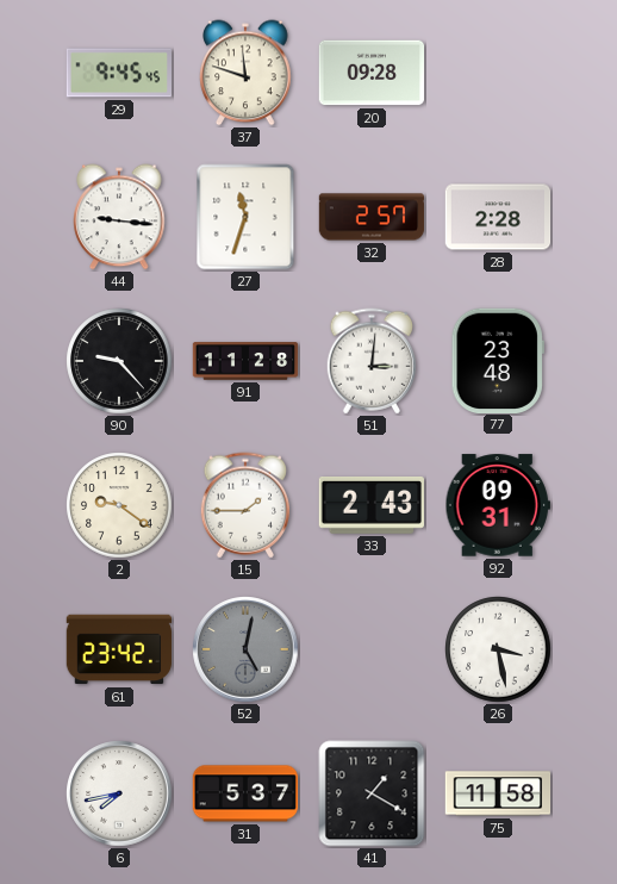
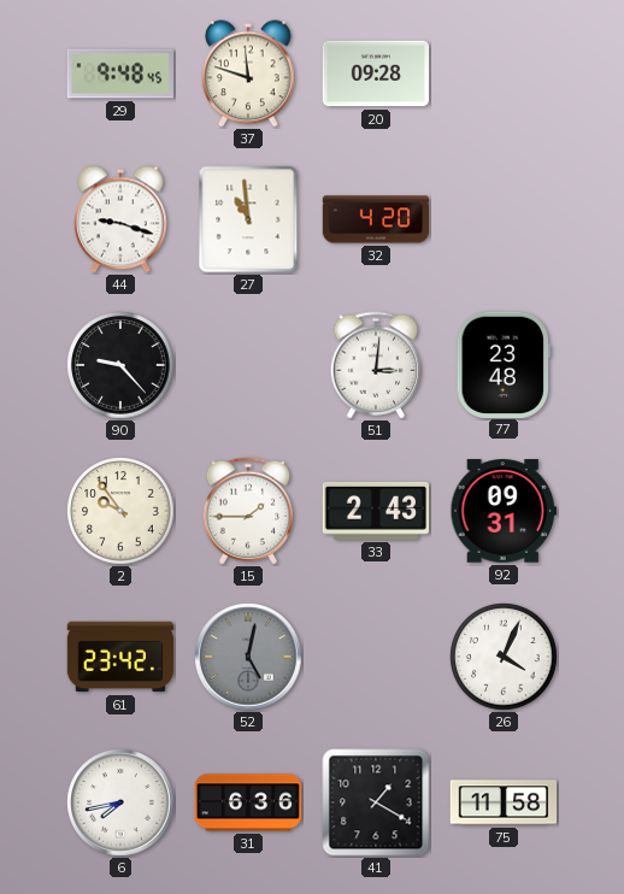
29: 9:45 -> 9:48
44: 9:16 -> 9:18
27: 11:33 -> 10:59
32: 2:57 -> 4:20
28: 2:28 -> none
91: 11:28 -> none
2: 9:21 -> 9:54
26: 3:28 -> 4:04
31: 5:37 -> 6:36
